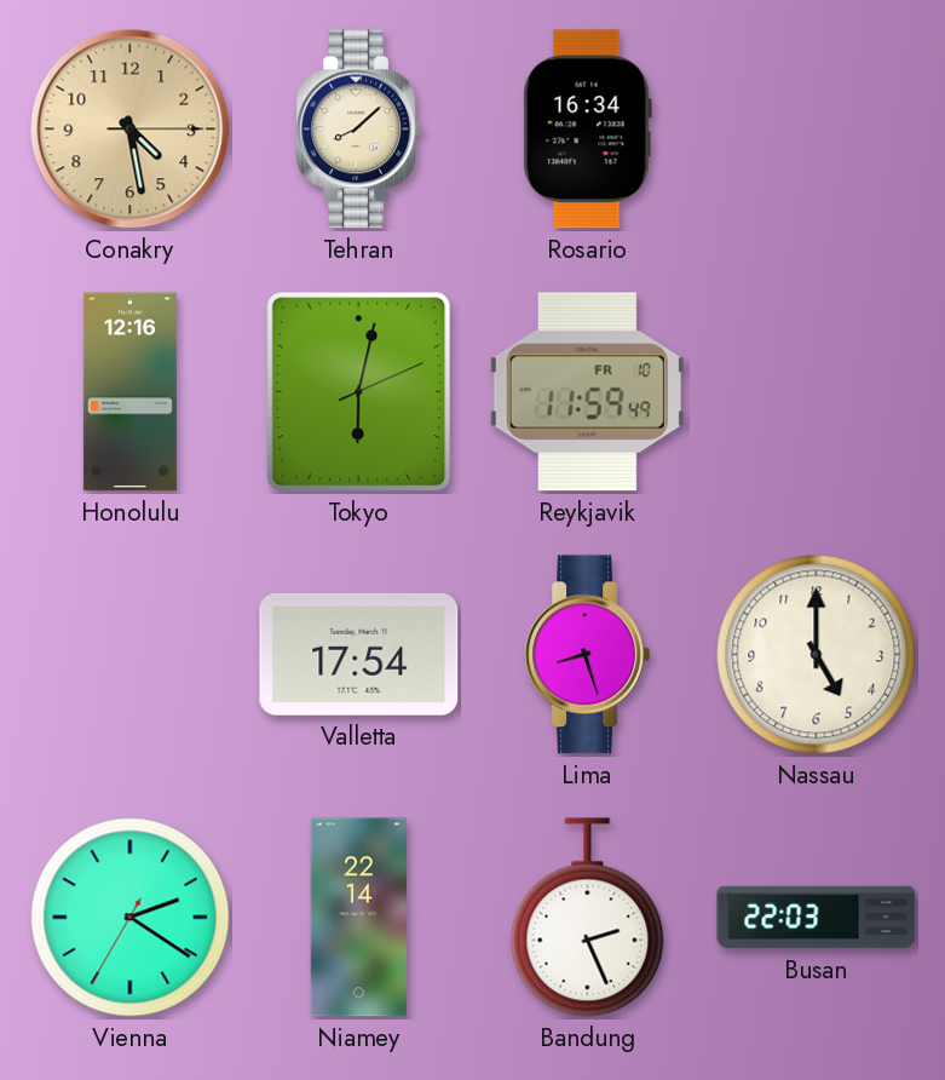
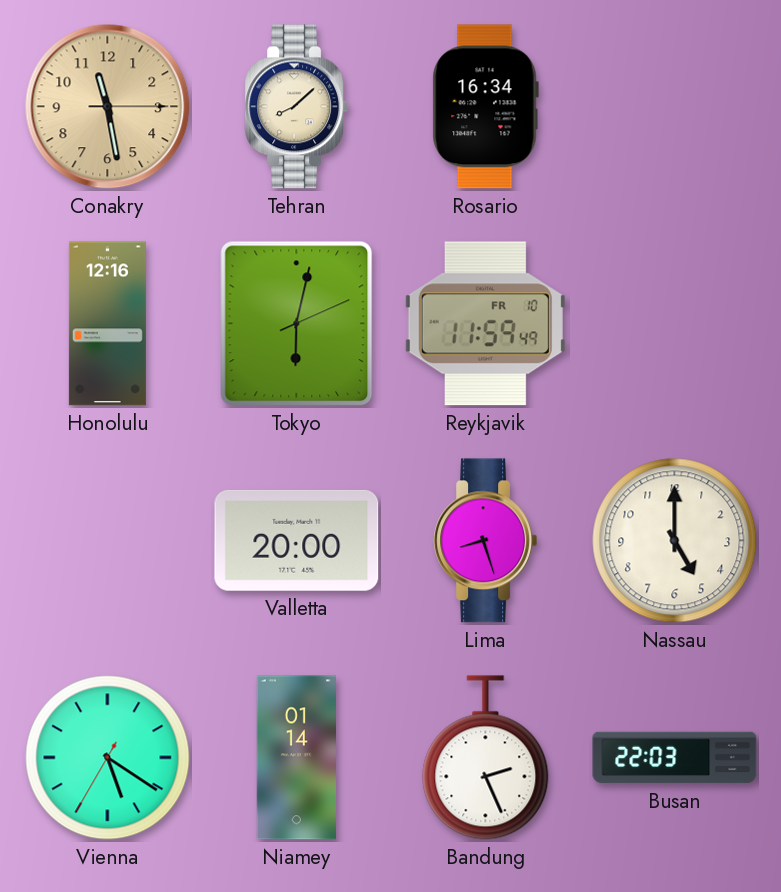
Conakry: 4:28 -> 11:28
Valletta: 17:54 -> 20:00
Vienna: 2:20 -> 5:20
Niamey: 22:14 -> 01:14
